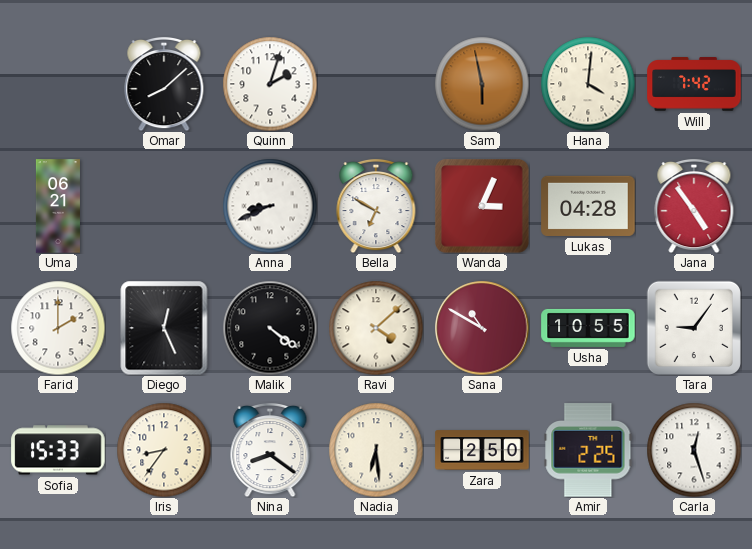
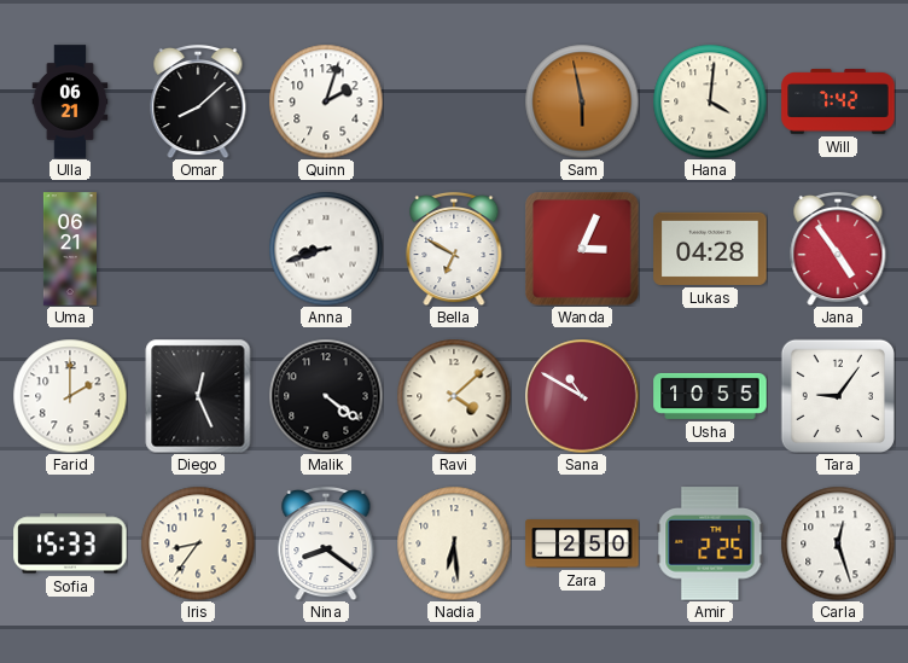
Ulla: none -> 06:21
Anna: 8:41 -> 8:42
